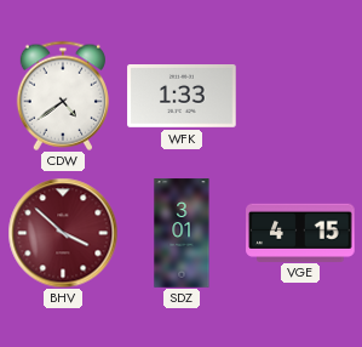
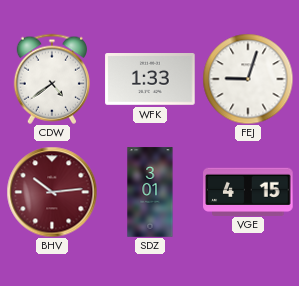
FEJ: none -> 9:03
BHV: 3:52 -> 10:14
